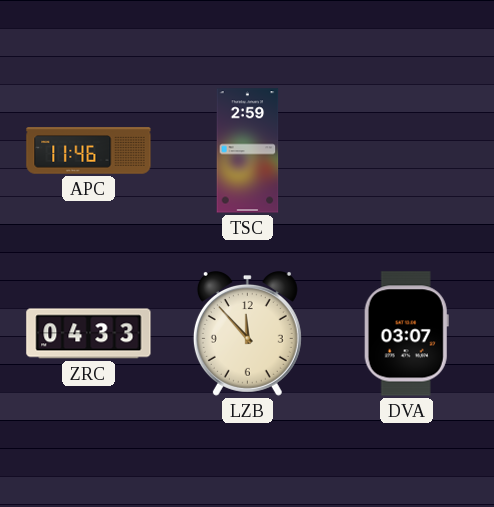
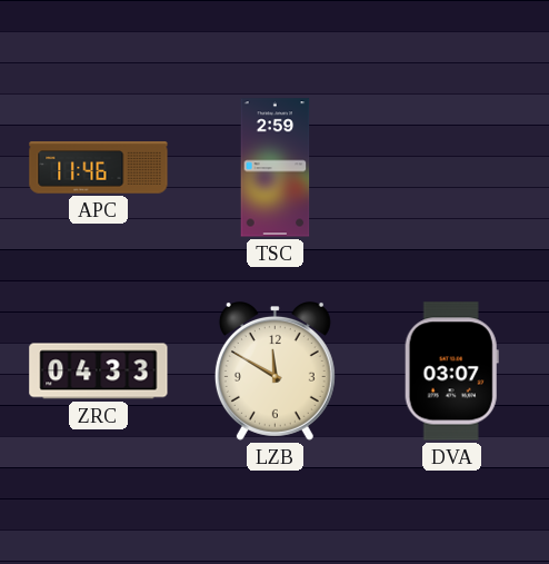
LZB: 11:53 -> 11:50
